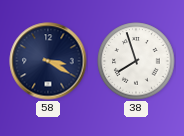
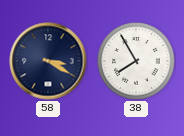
38: 7:57 -> 7:55
